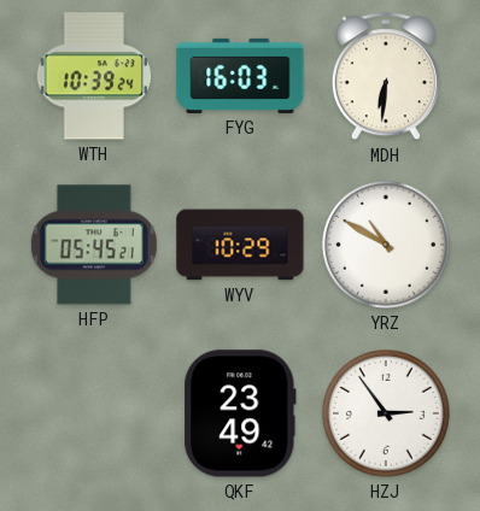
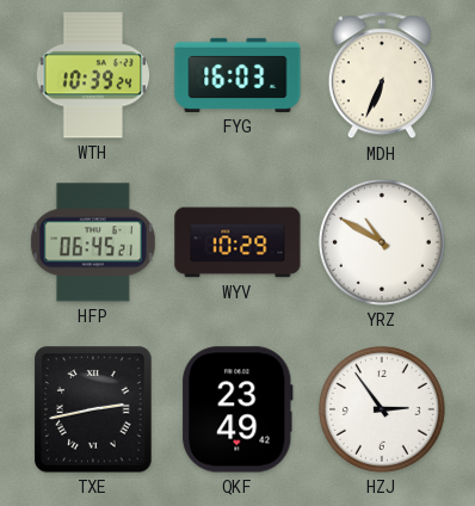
MDH: 6:31 -> 6:34
HFP: 05:45 -> 06:45
TXE: none -> 2:43
